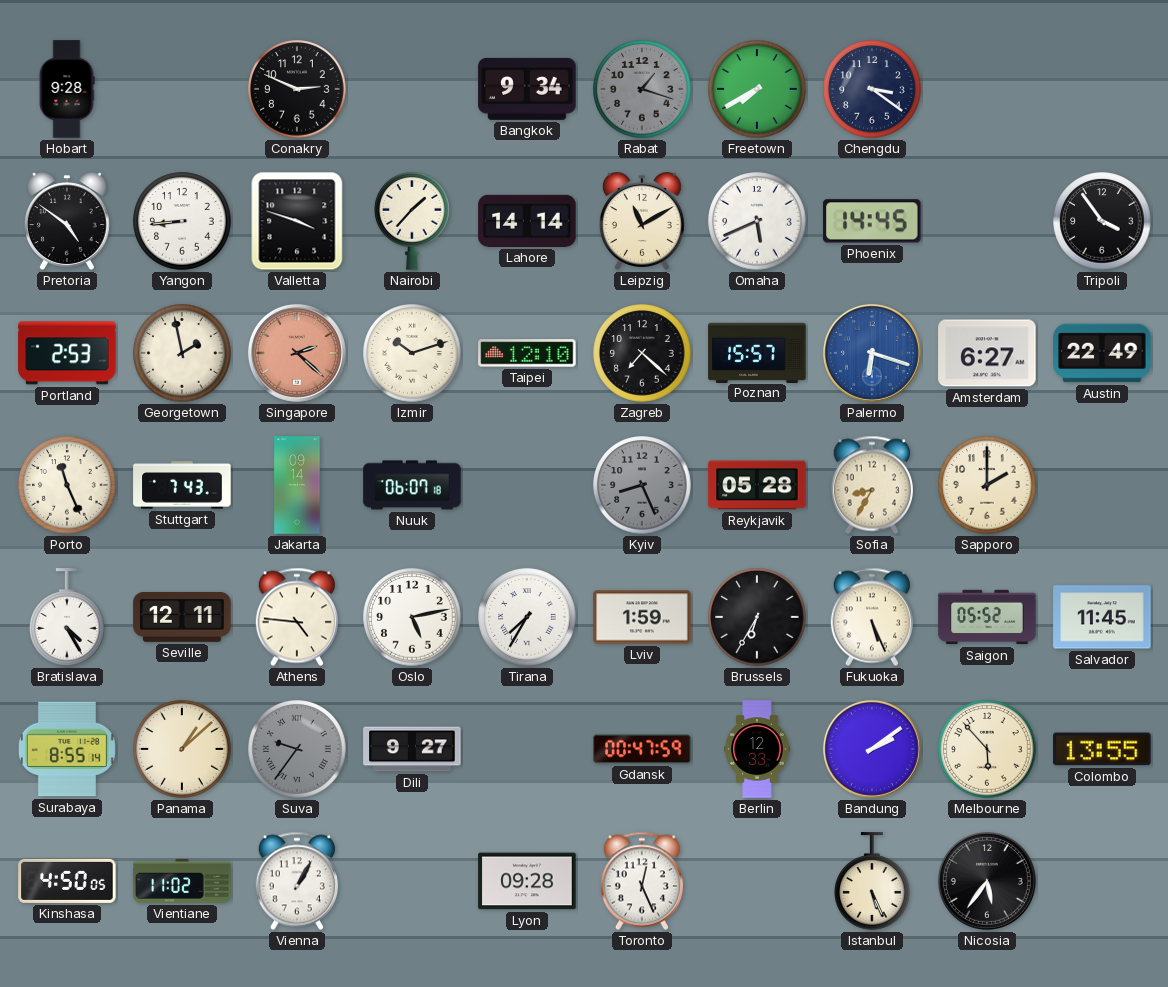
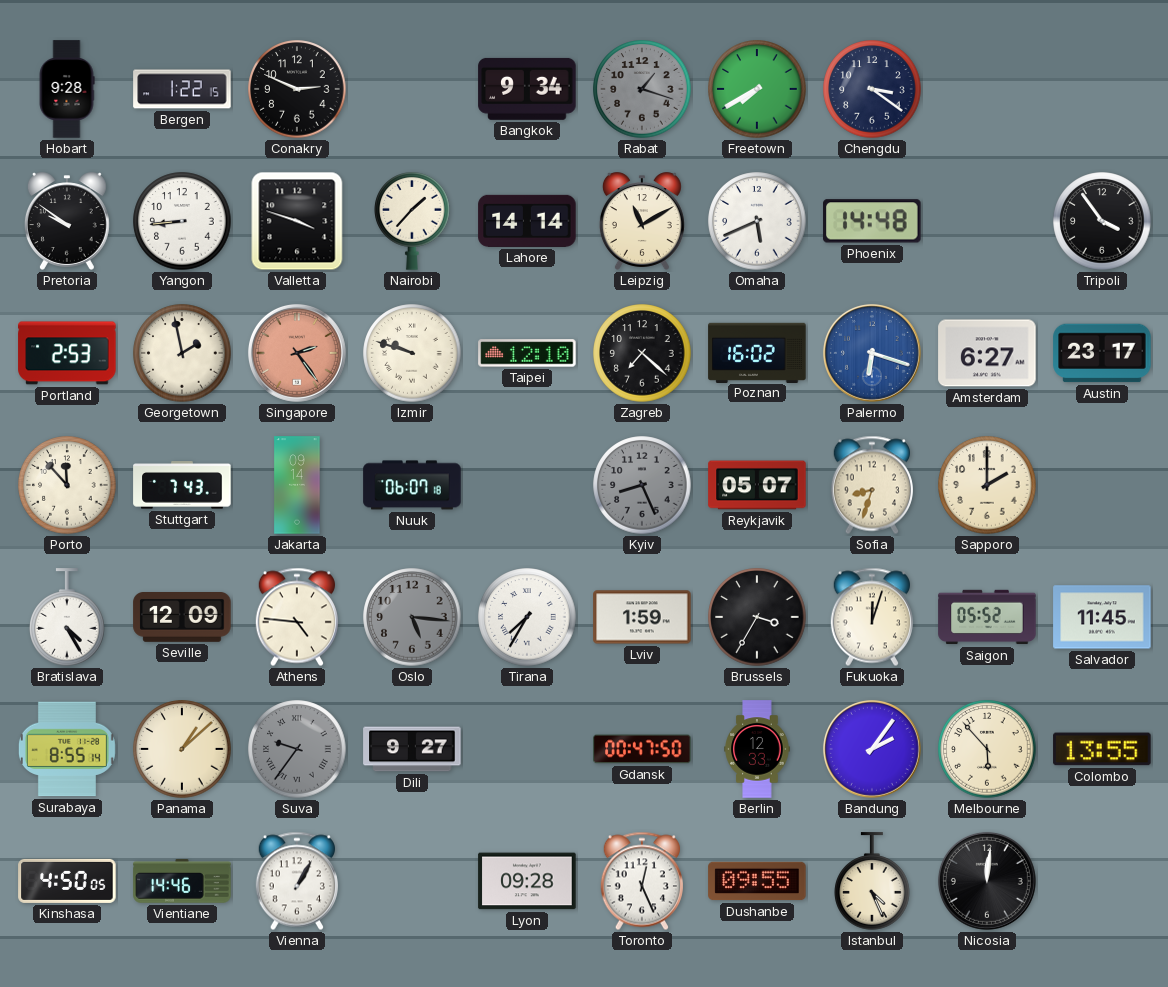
Bergen: none -> 1:22
Pretoria: 4:51 -> 9:51
Phoenix: 14:45 -> 14:48
Singapore: 2:22 -> 2:24
Izmir: 10:12 -> 9:48
Poznan: 15:57 -> 16:02
Austin: 22:49 -> 23:17
Porto: 11:26 -> 11:53
Reykjavik: 05:28 -> 05:07
Sofia: 8:35 -> 8:33
Seville: 12:11 -> 12:09
Oslo: 5:13 -> 5:16
Oslo dial: white -> grey
Brussels: 6:35 -> 3:35
Fukuoka: 5:26 -> 12:03
Gdansk: 00:47:59 -> 00:47:50
Bandung: 2:09 -> 2:06
Vientiane: 11:02 -> 14:46
Dushanbe: none -> 09:55
Istanbul: 5:26 -> 4:26
Nicosia: 5:36 -> 12:01
